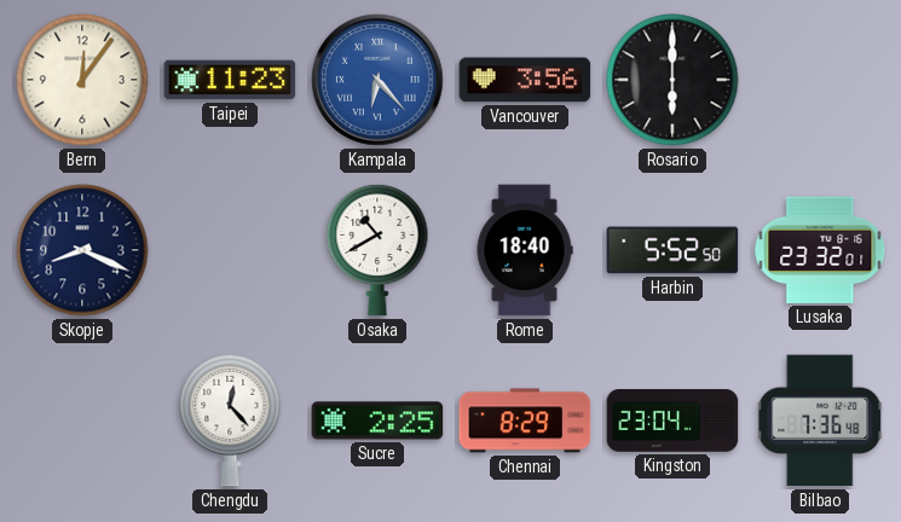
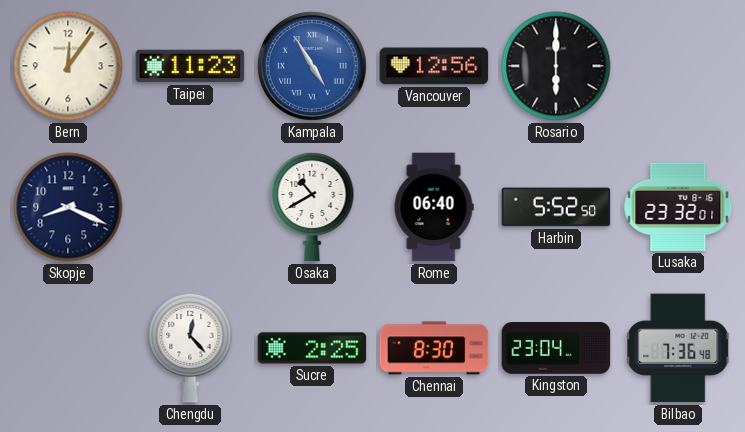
Kampala: 6:23 -> 4:55
Vancouver: 3:56 -> 12:56
Rome: 18:40 -> 06:40
Chennai: 8:29 -> 8:30
